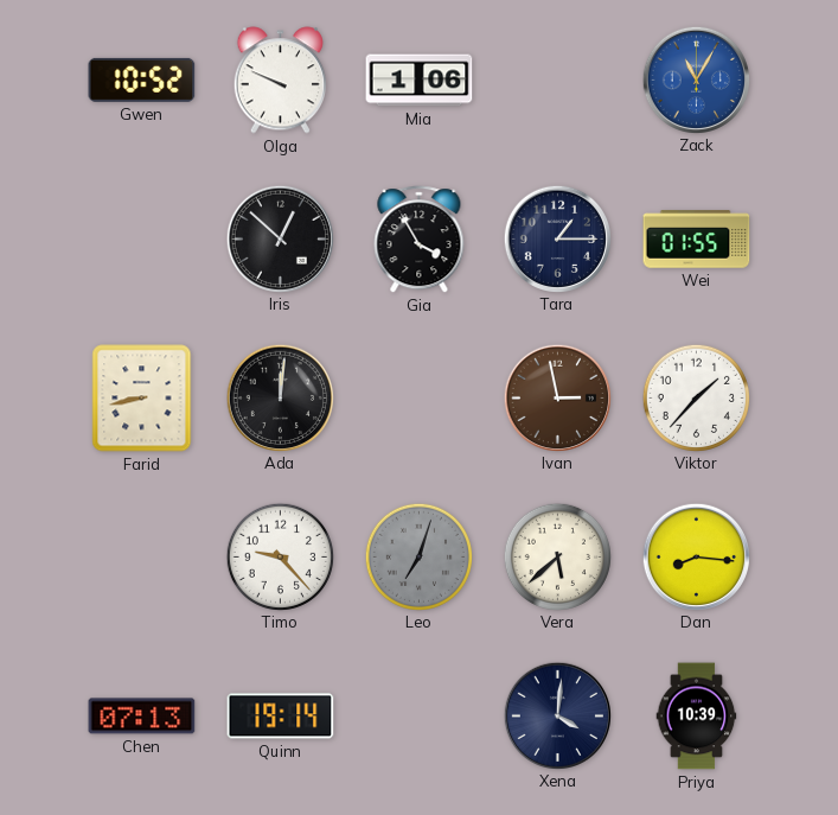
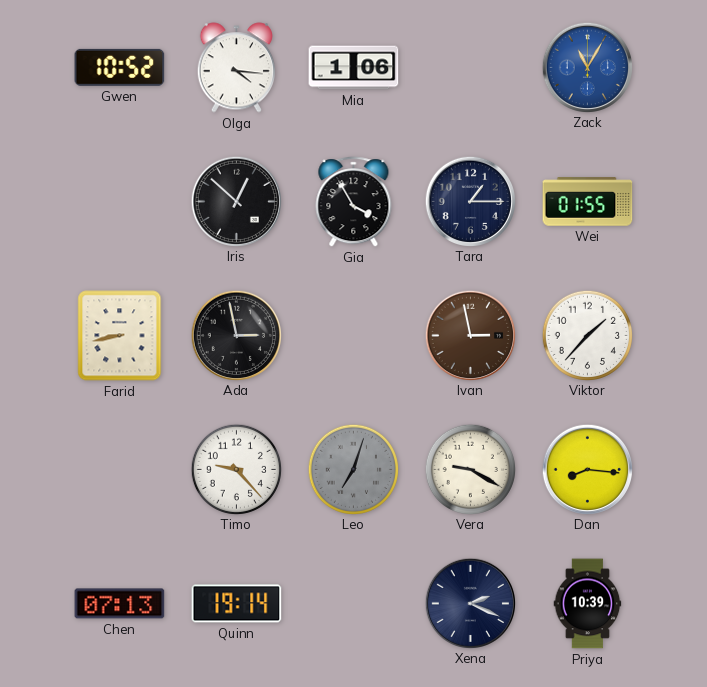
Olga: 9:49 -> 4:16
Ada: 12:01 -> 2:58
Vera: 5:38 -> 9:20
Xena: 4:01 -> 2:19
